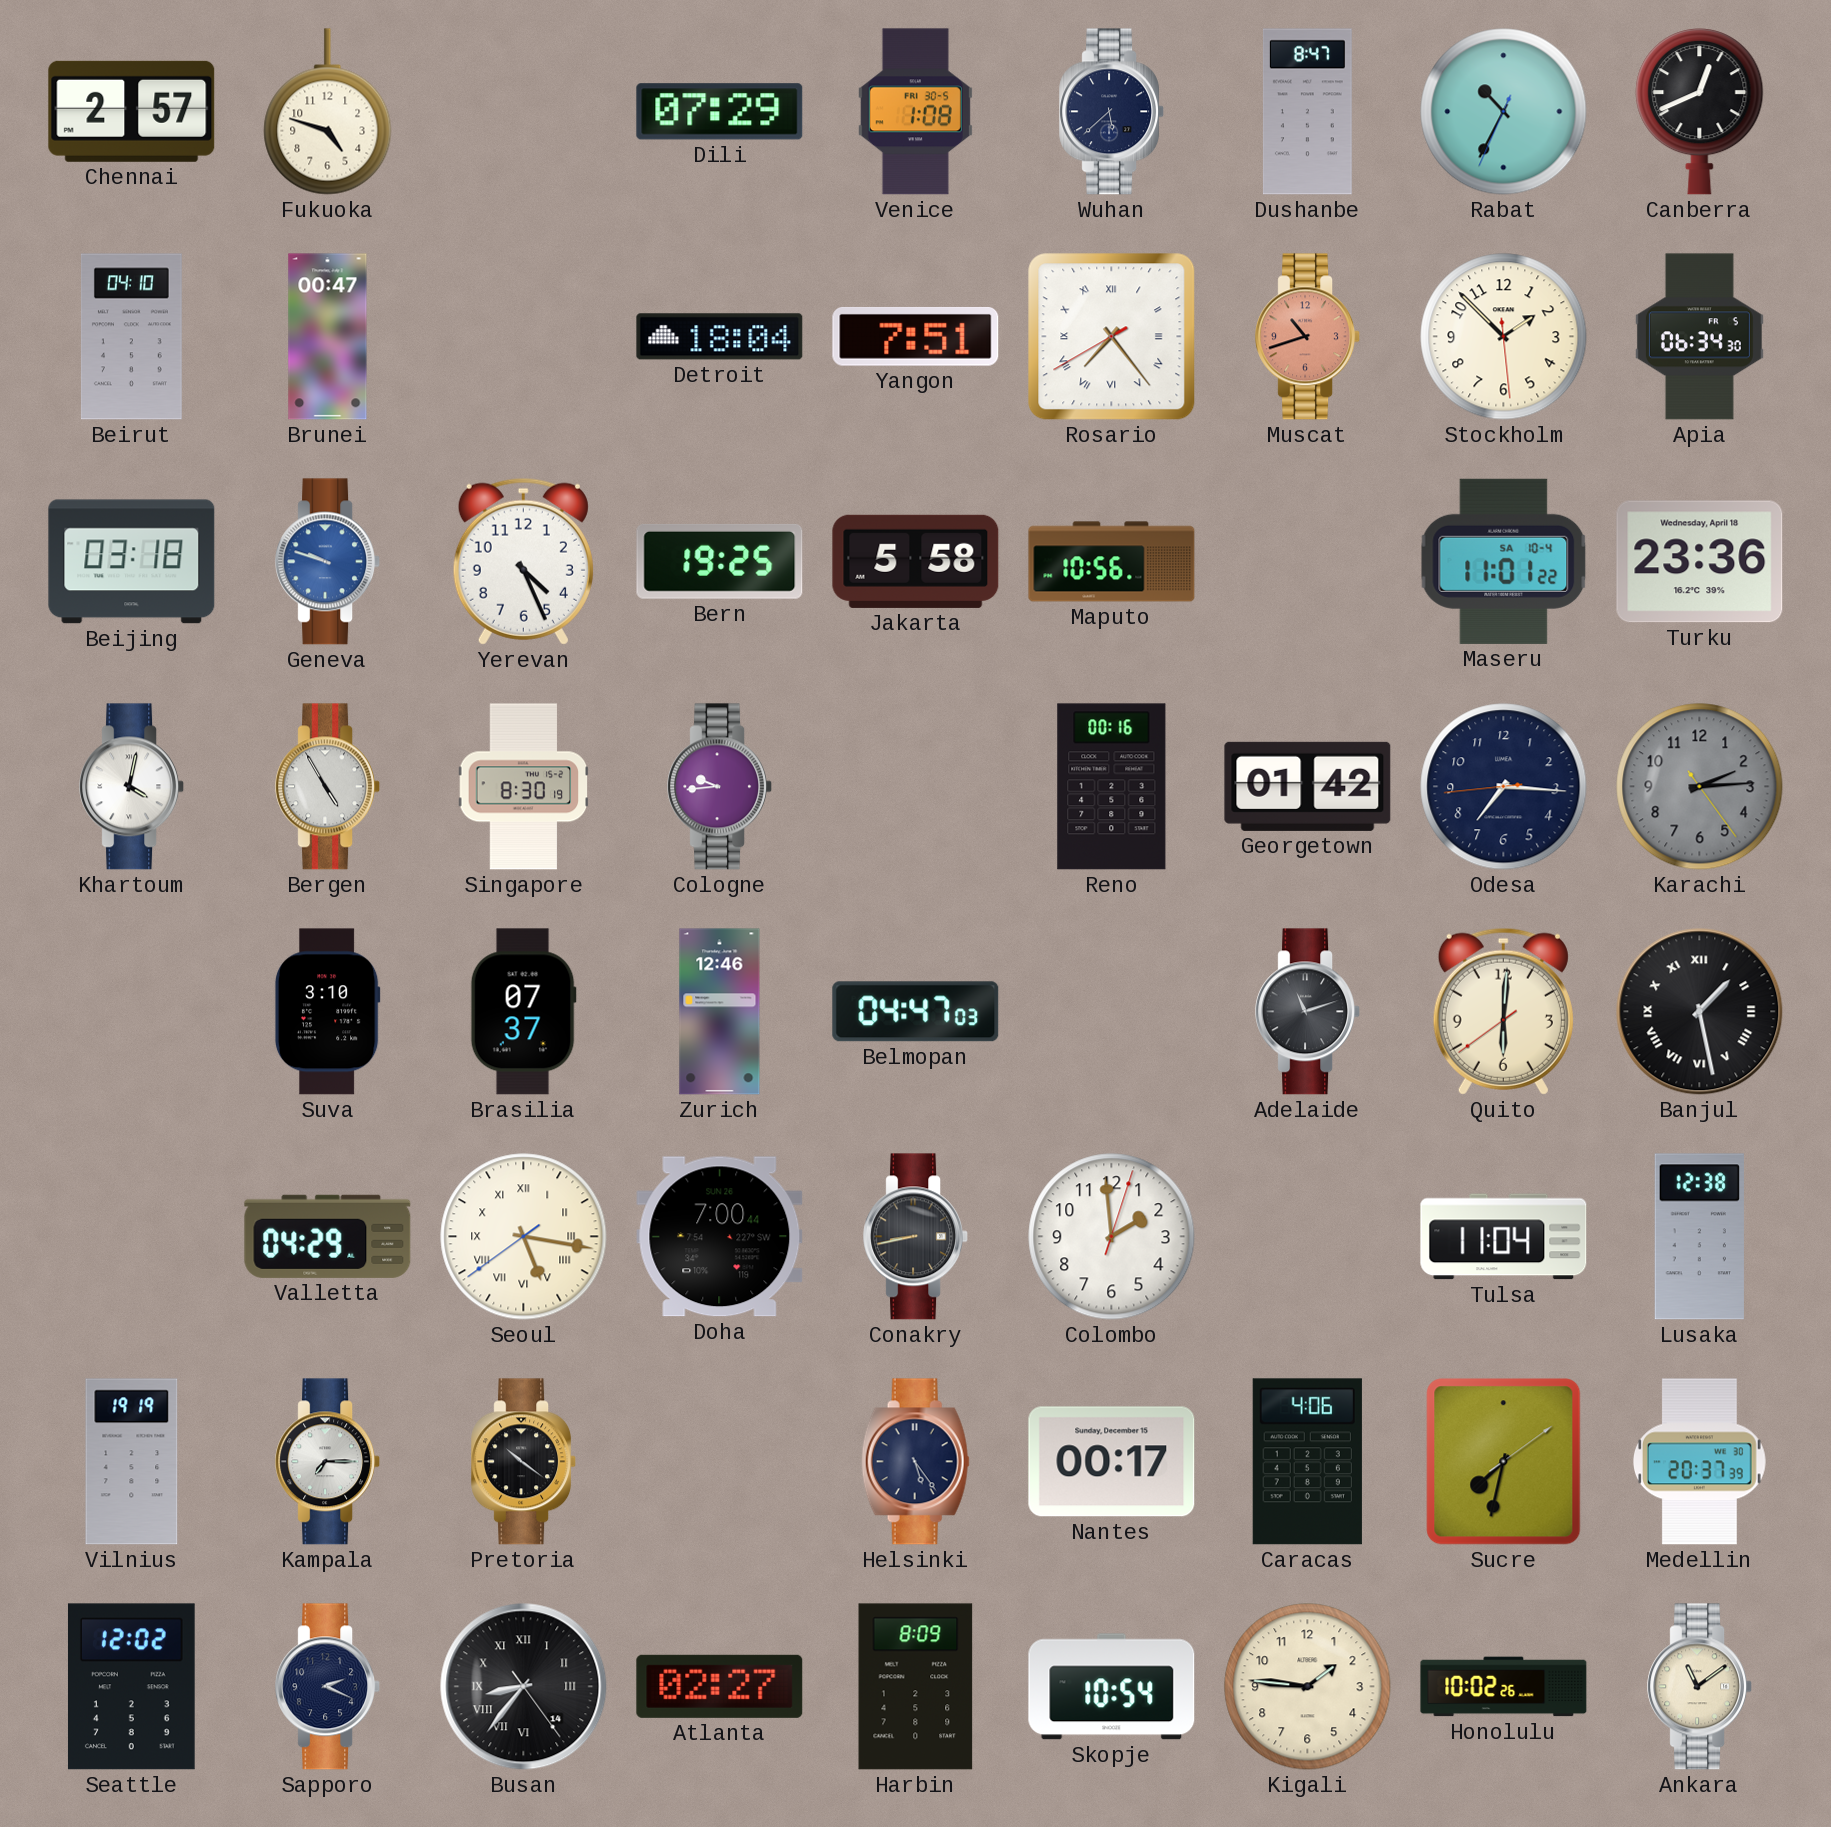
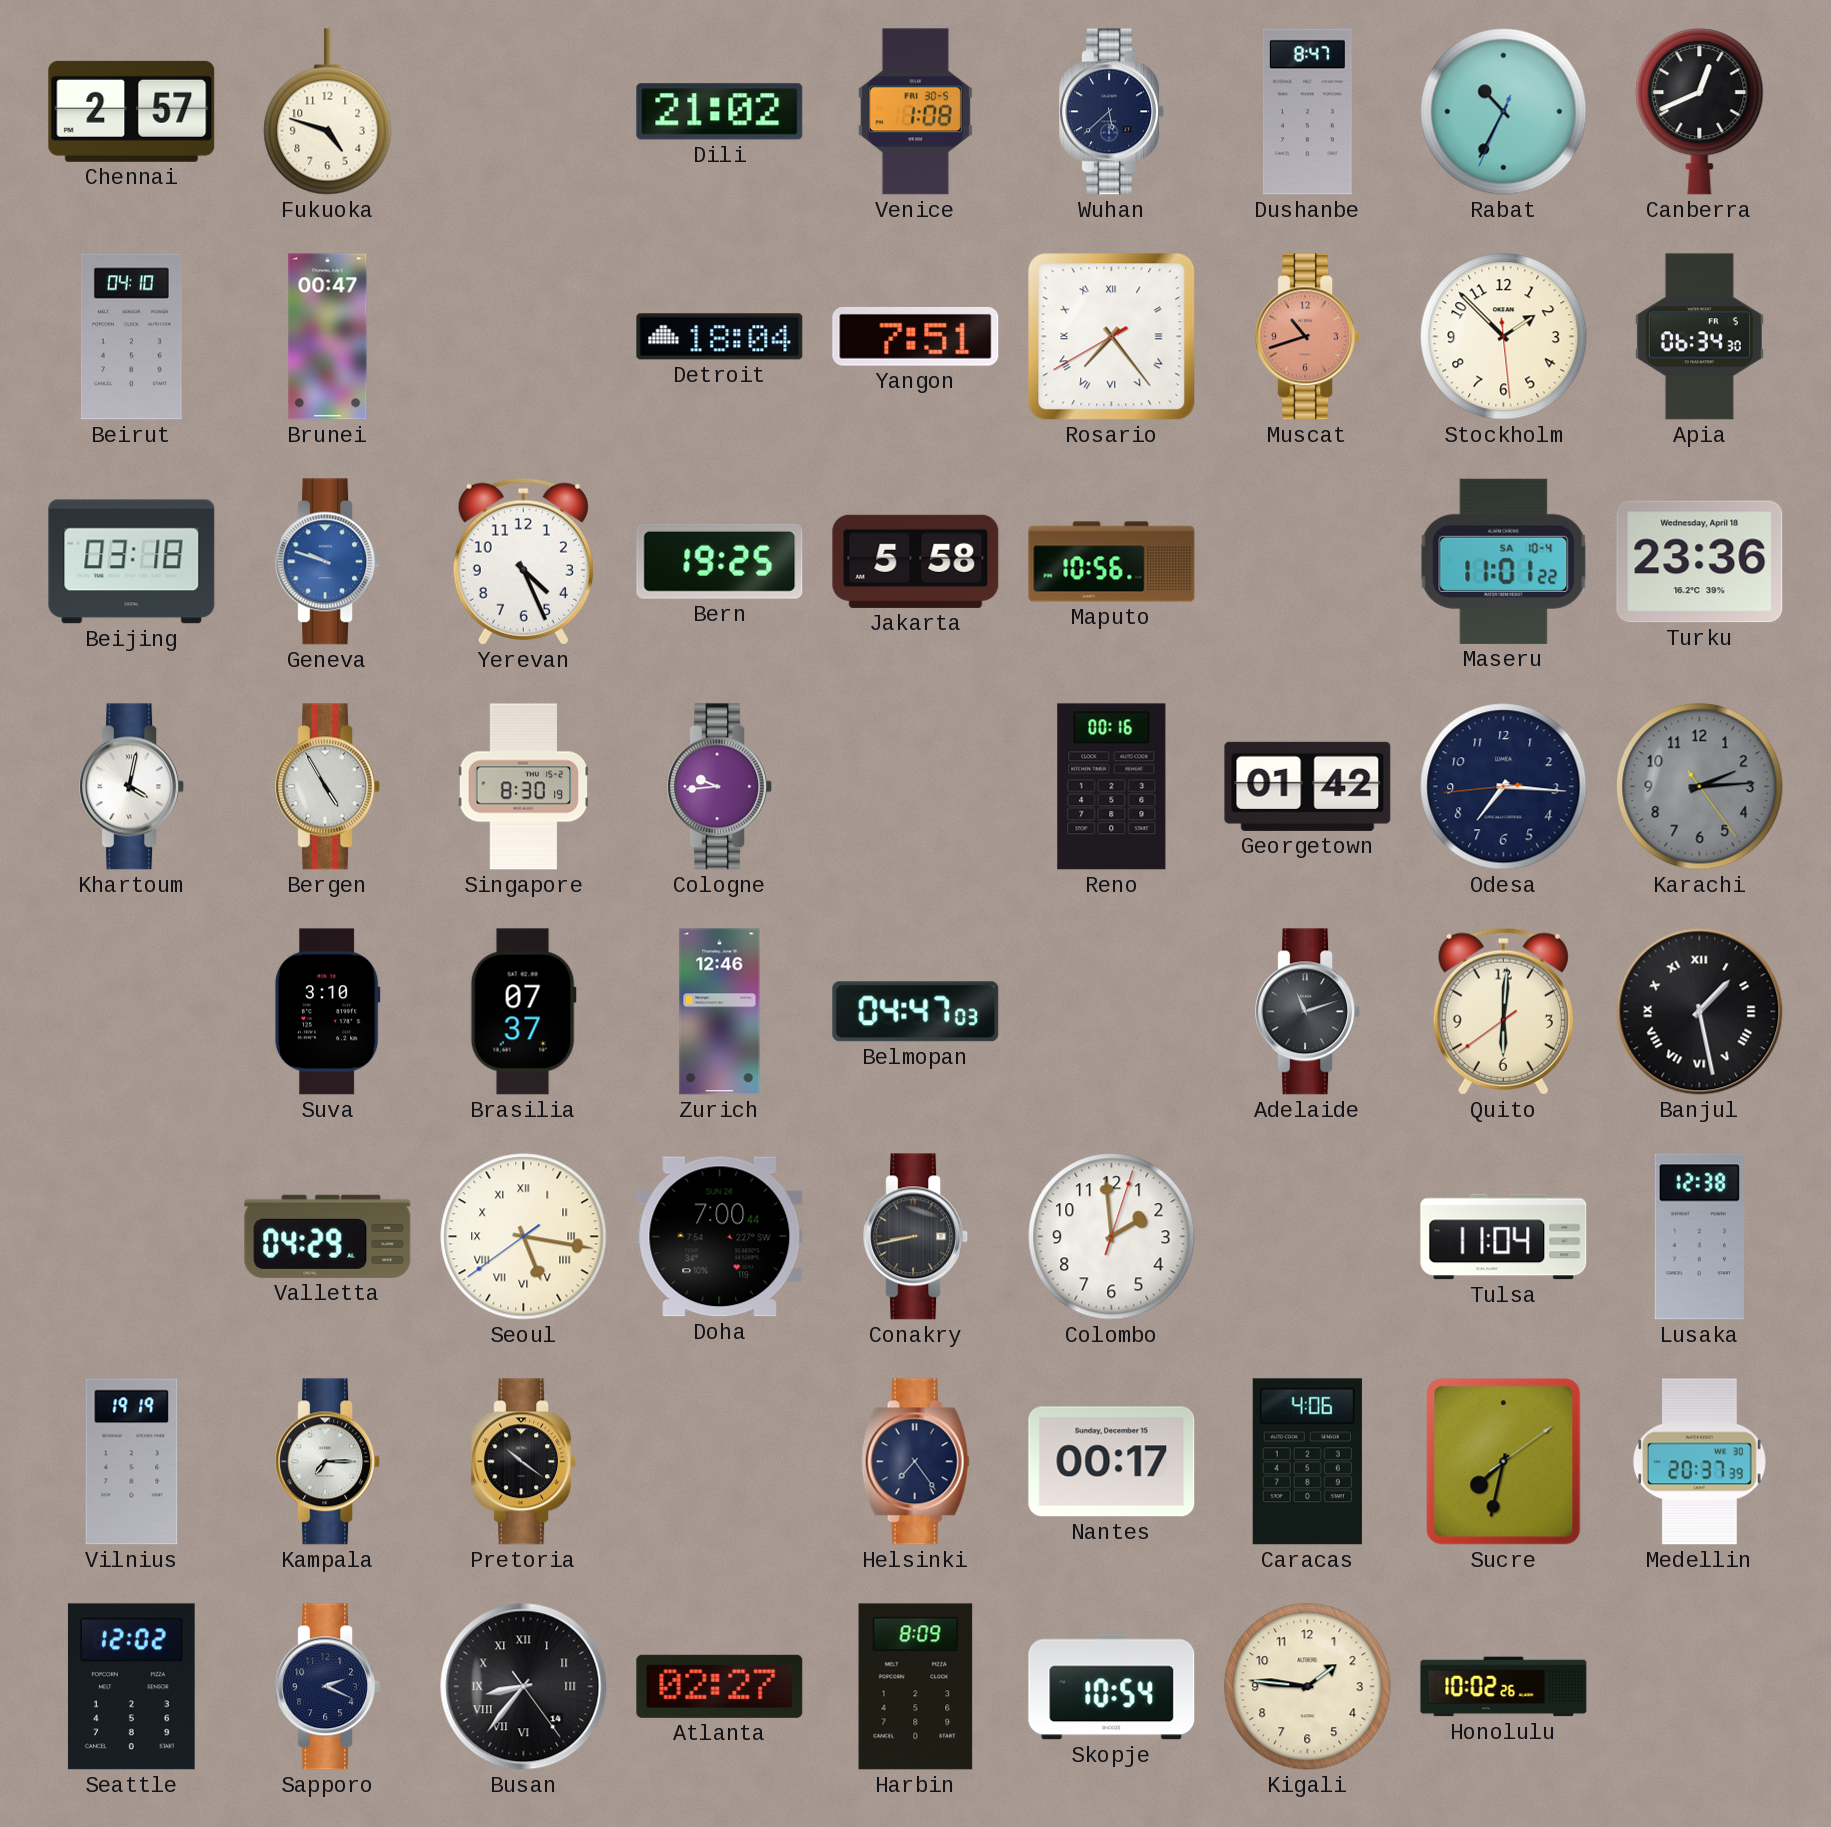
Dili: 07:29 -> 21:02
Helsinki: 5:24 -> 7:24
Ankara: 11:09 -> none
